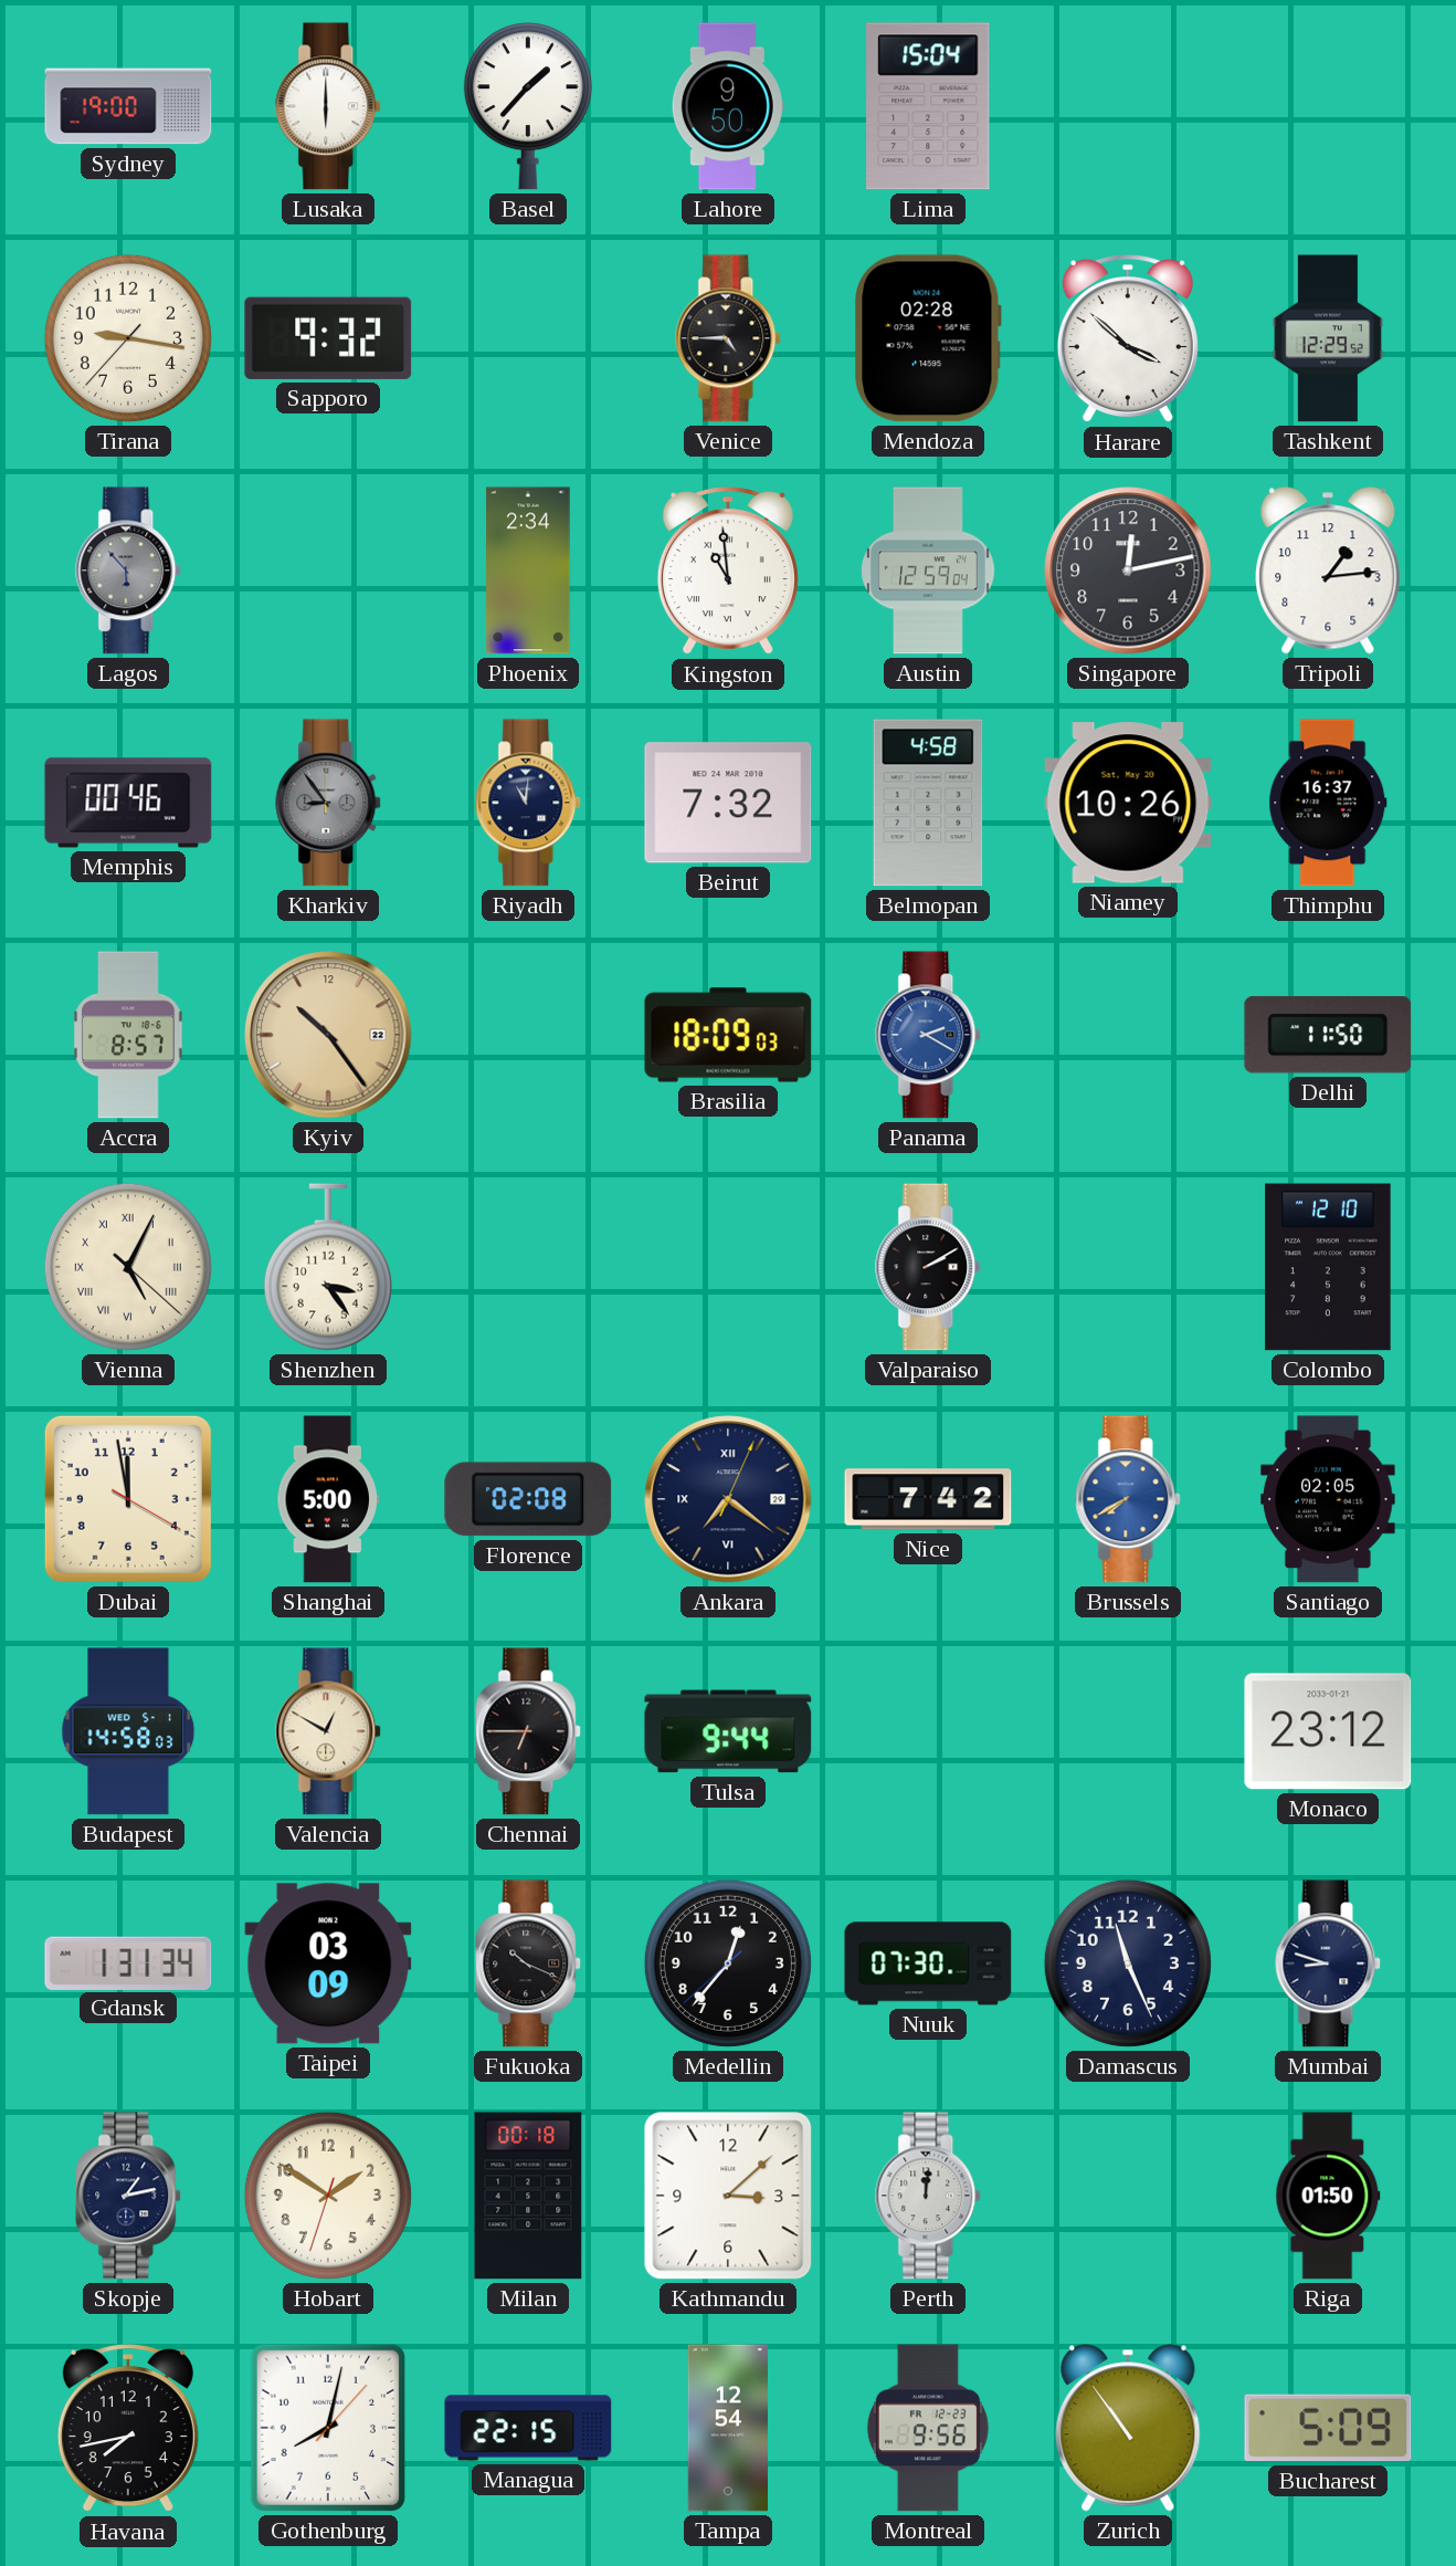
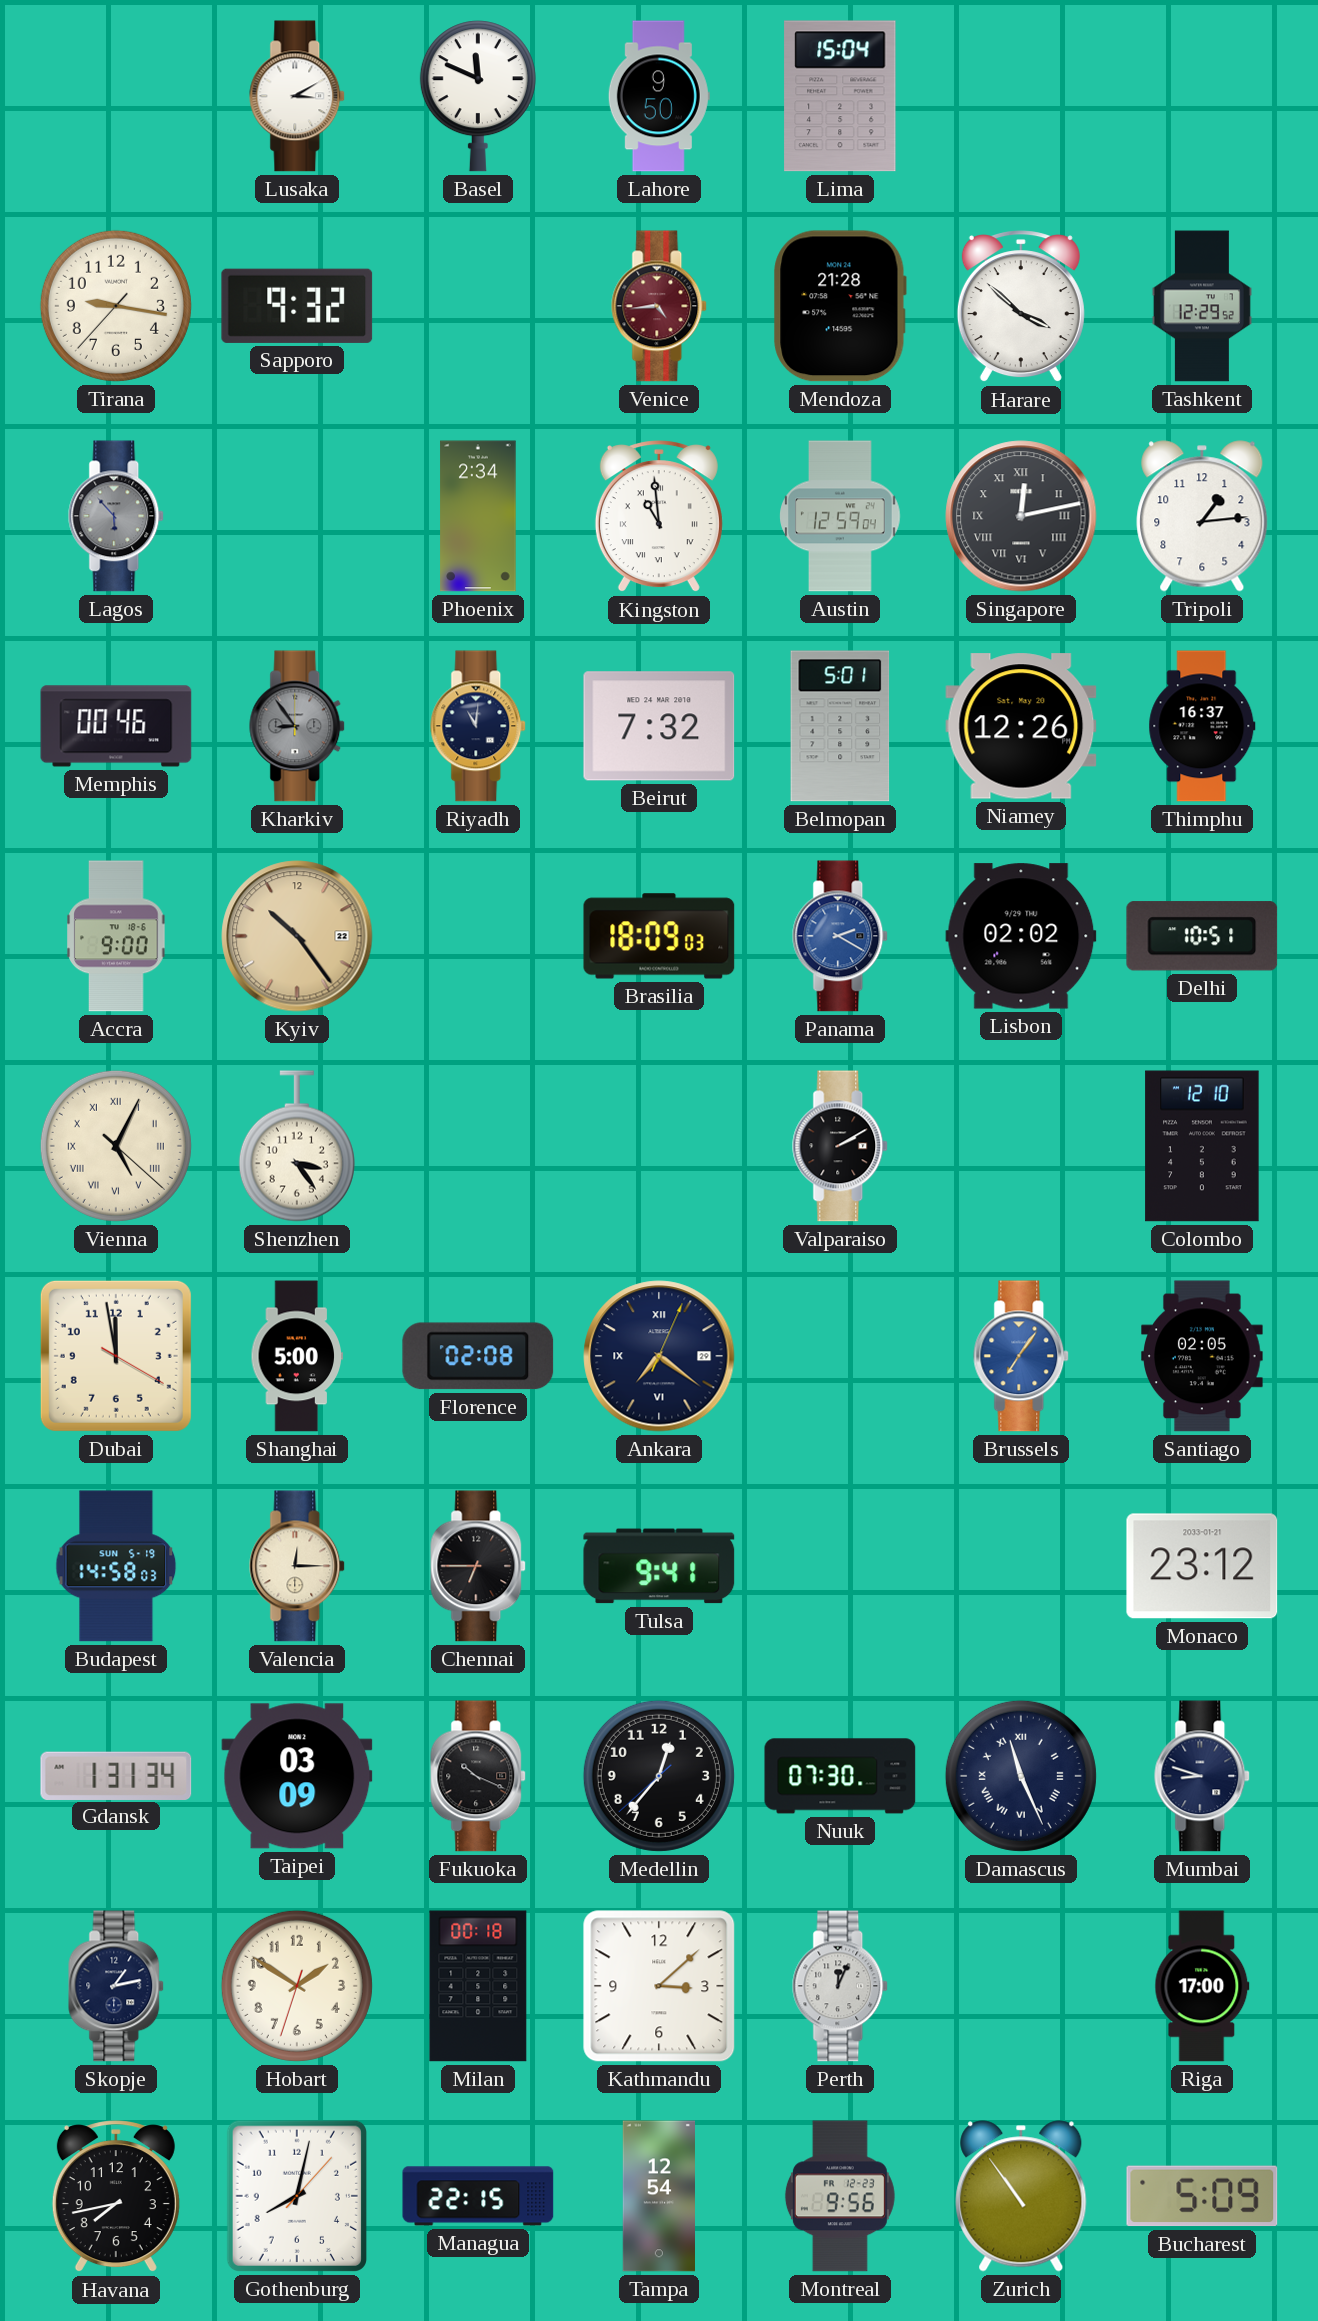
Sydney: 19:00 -> none
Lusaka: 6:00 -> 3:10
Basel: 1:37 -> 11:49
Venice: 4:45 -> 4:44
Venice dial: black -> burgundy
Mendoza: 02:28 -> 21:28
Singapore numerals: Arabic -> Roman
Belmopan: 4:58 -> 5:01
Niamey: 10:26 -> 12:26
Accra: 8:57 -> 9:00
Lisbon: none -> 02:02
Delhi: 11:50 -> 10:51
Nice: 7:42 -> none
Brussels: 7:40 -> 7:06
Budapest date: WED 5-1 -> SUN 5-19
Valencia: 12:50 -> 12:15
Tulsa: 9:44 -> 9:41
Damascus numerals: Arabic -> Roman
Perth: 12:01 -> 12:04
Riga: 01:50 -> 17:00
